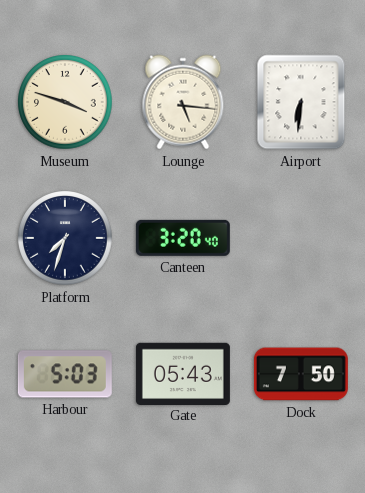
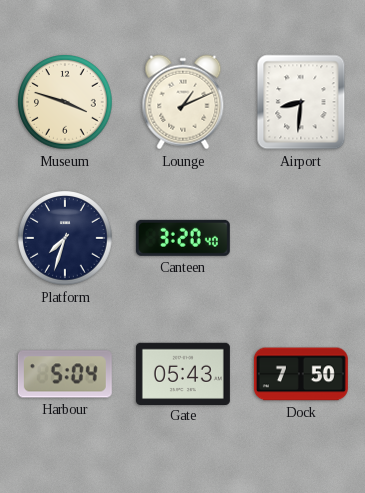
Lounge: 5:16 -> 1:11
Airport: 6:31 -> 8:31
Harbour: 5:03 -> 5:04
